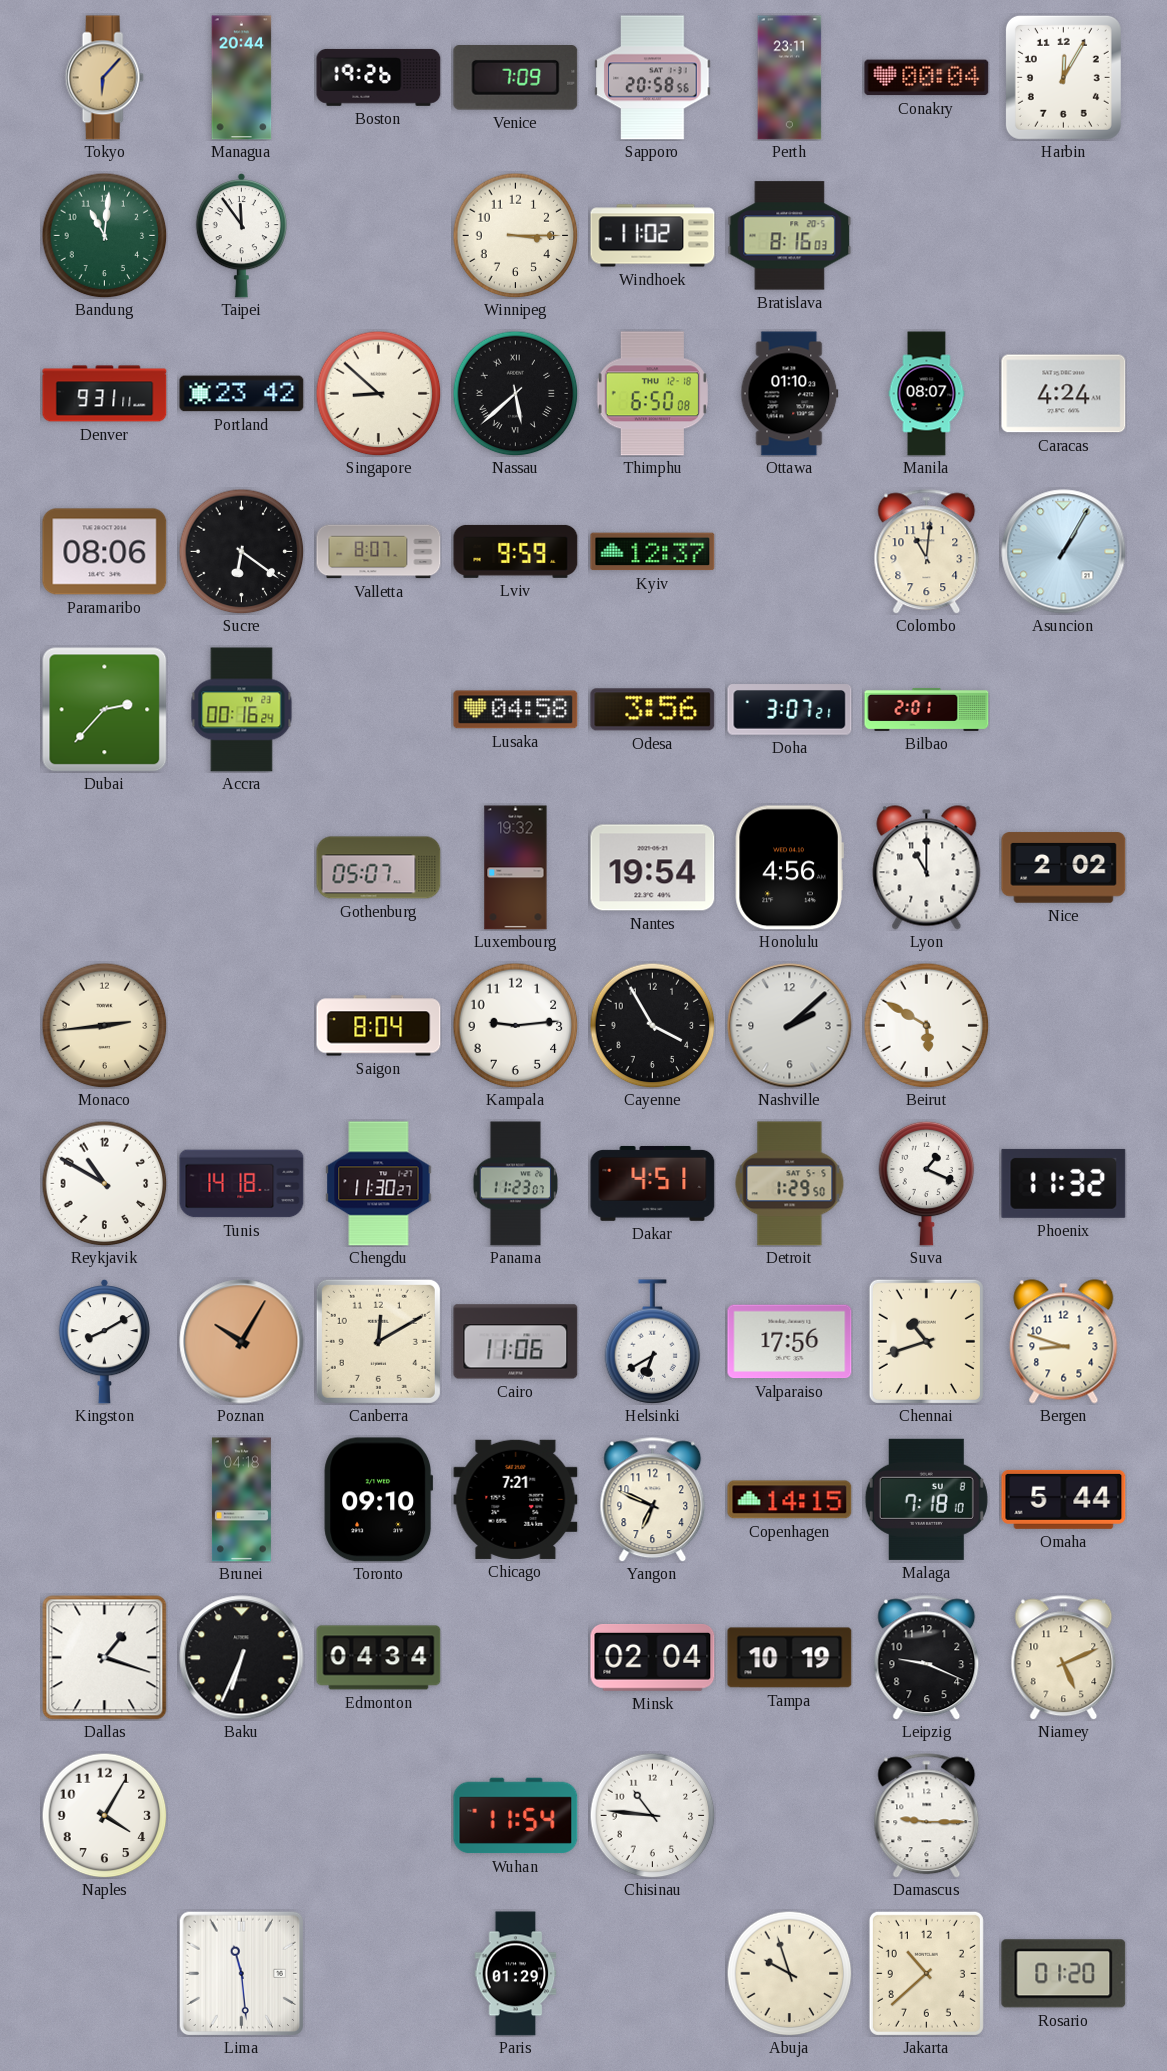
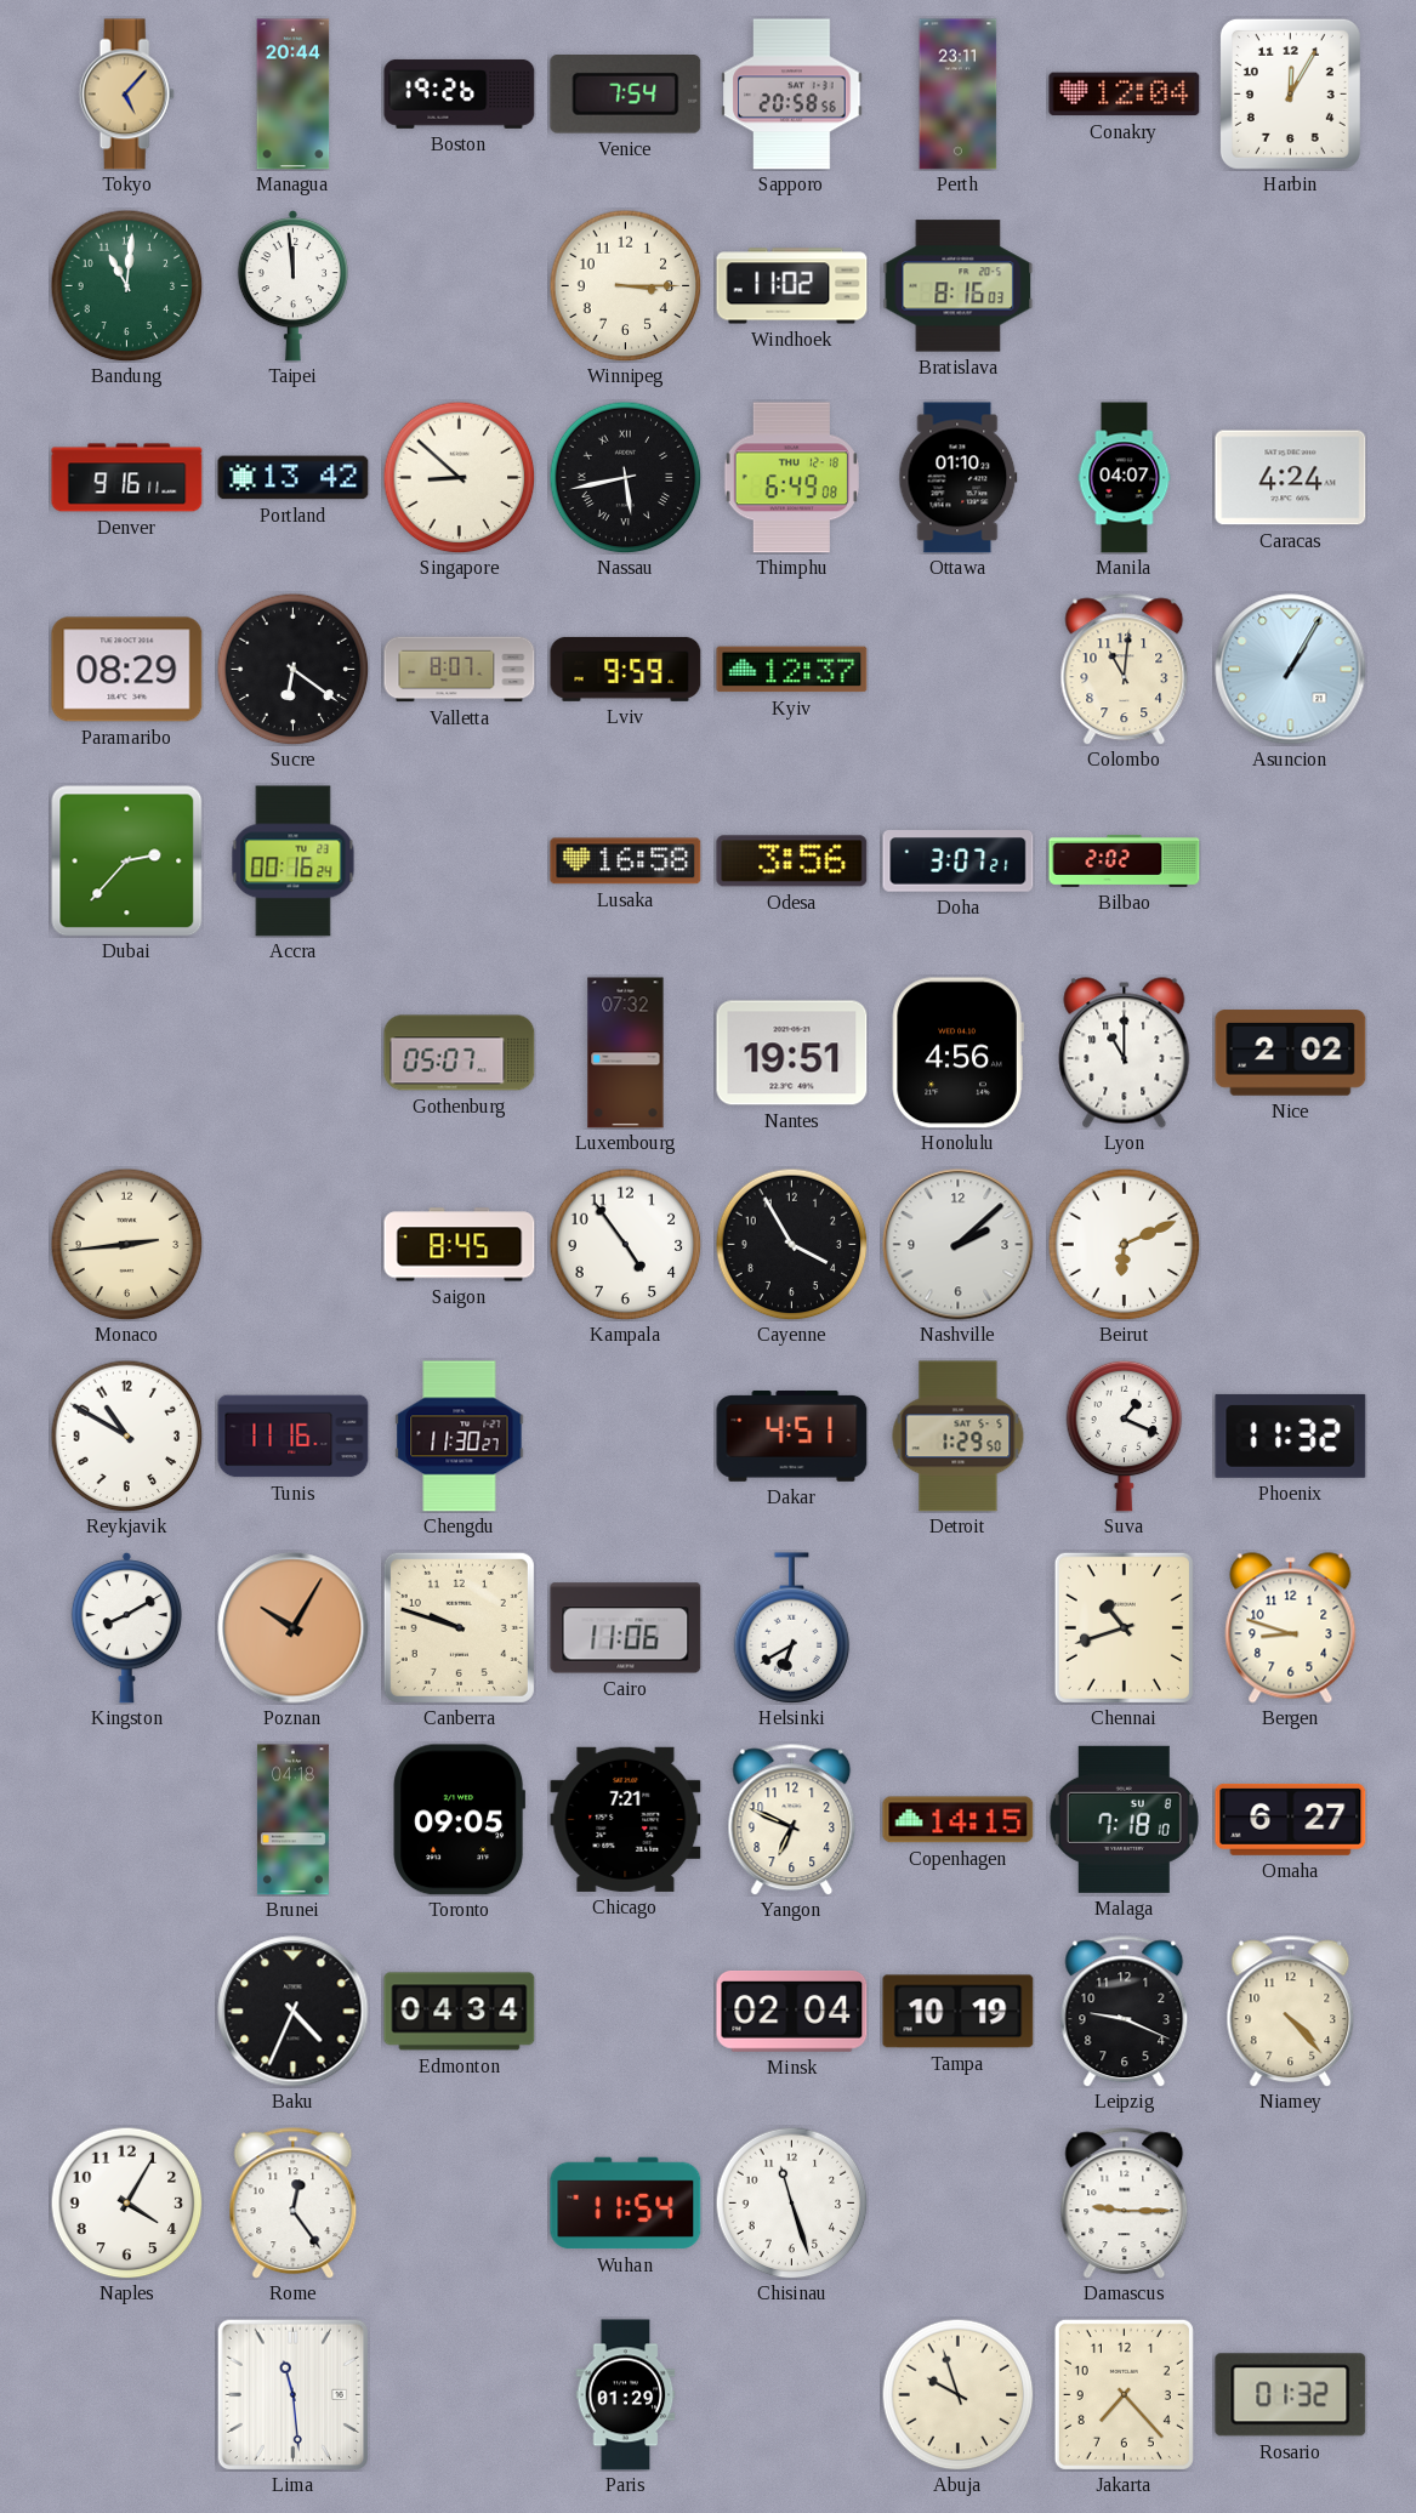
Tokyo: 6:07 -> 5:07
Venice: 7:09 -> 7:54
Conakry: 00:04 -> 12:04
Taipei: 11:54 -> 11:59
Denver: 9:31 -> 9:16
Portland: 23:42 -> 13:42
Nassau: 5:38 -> 5:43
Thimphu: 6:50 -> 6:49
Manila: 08:07 -> 04:07
Paramaribo: 08:06 -> 08:29
Lusaka: 04:58 -> 16:58
Bilbao: 2:01 -> 2:02
Luxembourg: 19:32 -> 07:32
Nantes: 19:54 -> 19:51
Saigon: 8:04 -> 8:45
Kampala: 9:14 -> 4:54
Beirut: 5:50 -> 6:11
Tunis: 14:18 -> 11:16
Panama: 11:23 -> none
Canberra: 12:10 -> 9:48
Valparaiso: 17:56 -> none
Toronto: 09:10 -> 09:05
Omaha: 5:44 -> 6:27
Dallas: 1:18 -> none
Baku: 6:34 -> 4:34
Niamey: 5:11 -> 4:23
Rome: none -> 12:24
Chisinau: 10:46 -> 11:27
Jakarta: 10:38 -> 7:23
Rosario: 01:20 -> 01:32
